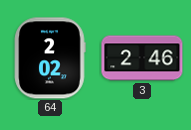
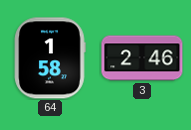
64: 2:02 -> 1:58
